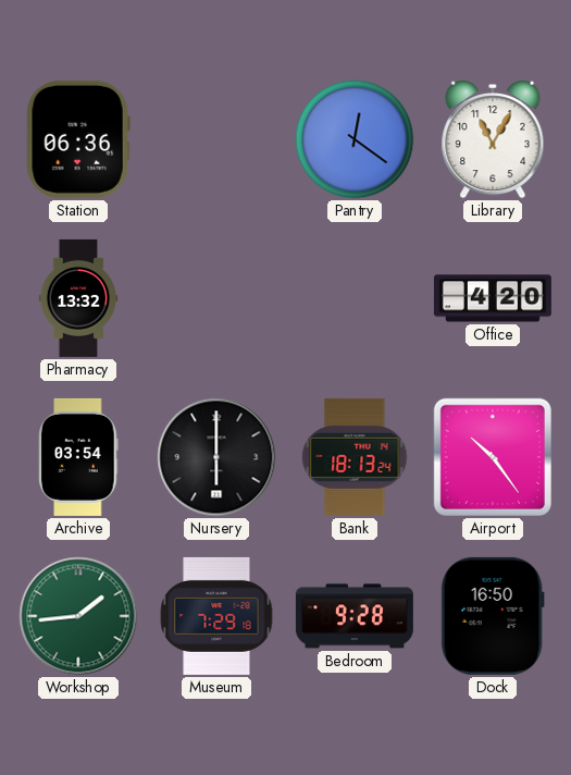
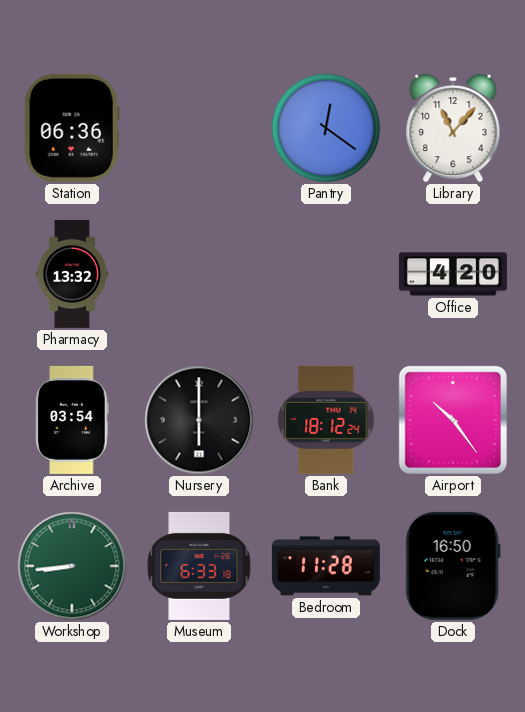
Library: 11:05 -> 11:07
Bank: 18:13 -> 18:12
Workshop: 1:44 -> 8:44
Museum: 7:29 -> 6:33
Bedroom: 9:28 -> 11:28
